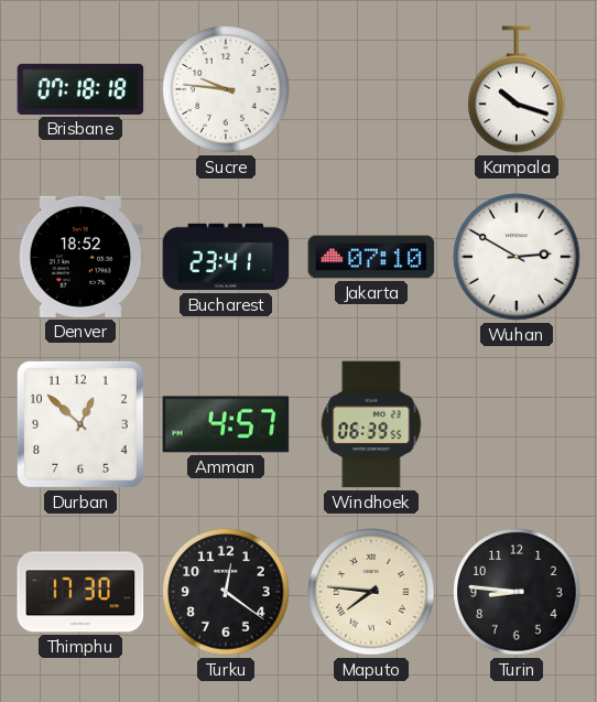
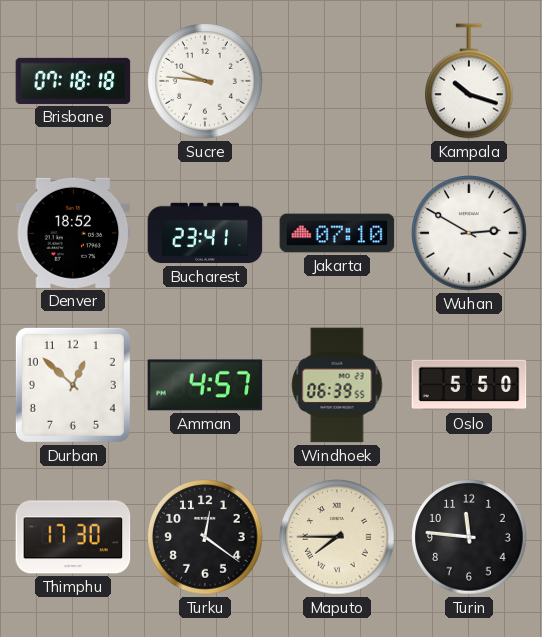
Oslo: none -> 5:50
Maputo: 7:46 -> 7:45
Turin: 8:46 -> 11:46
